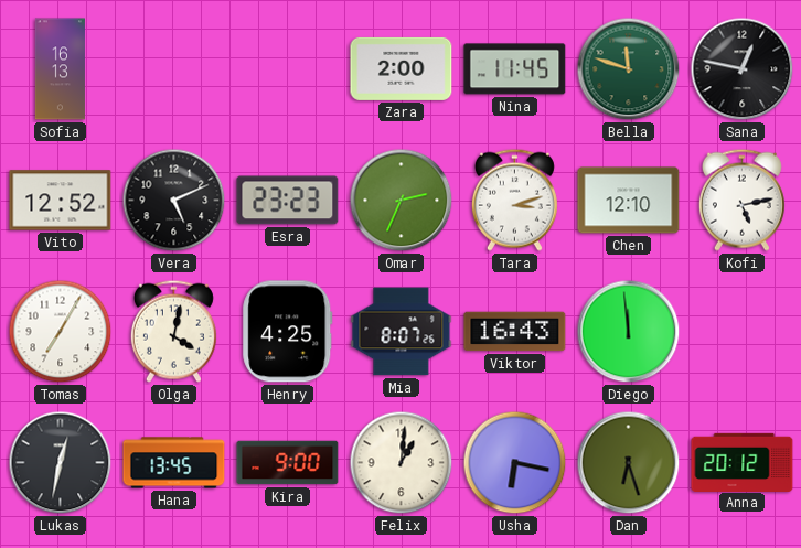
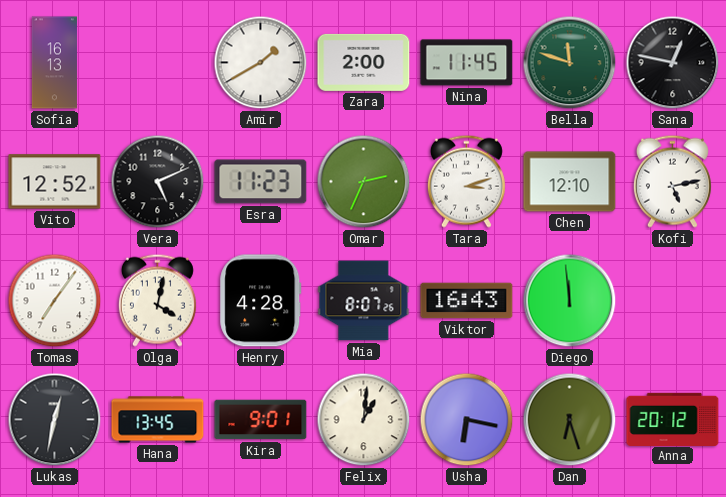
Amir: none -> 1:40
Esra: 23:23 -> 11:23
Tomas: 7:05 -> 7:06
Henry: 4:25 -> 4:28
Kira: 9:00 -> 9:01
